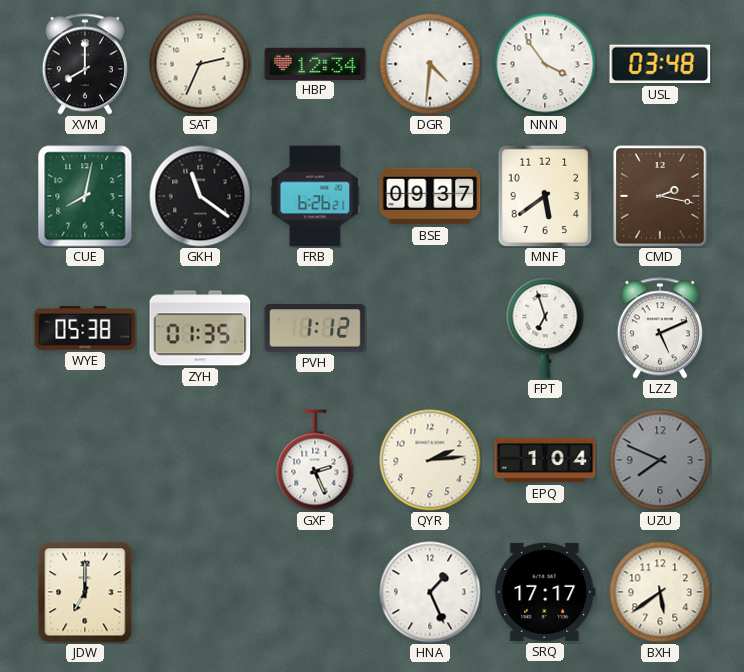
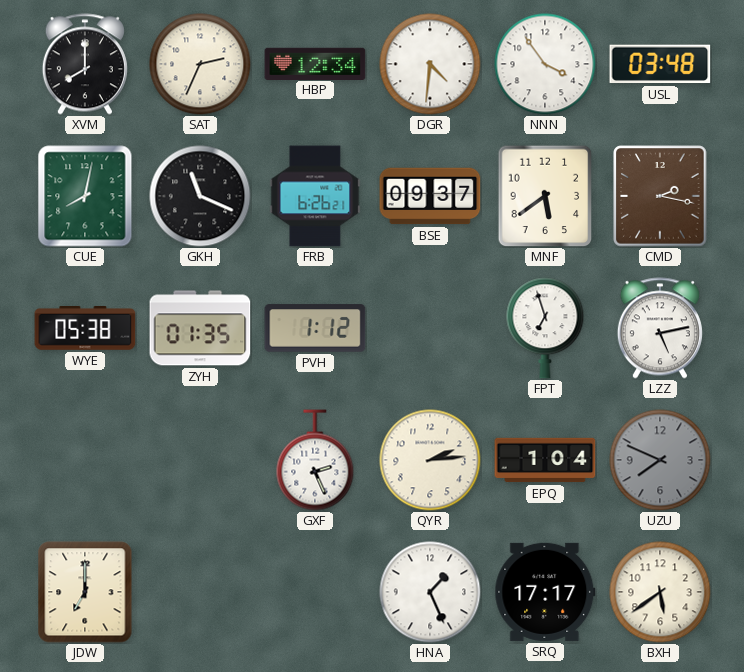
GKH: 11:21 -> 11:19
LZZ: 5:11 -> 5:13
